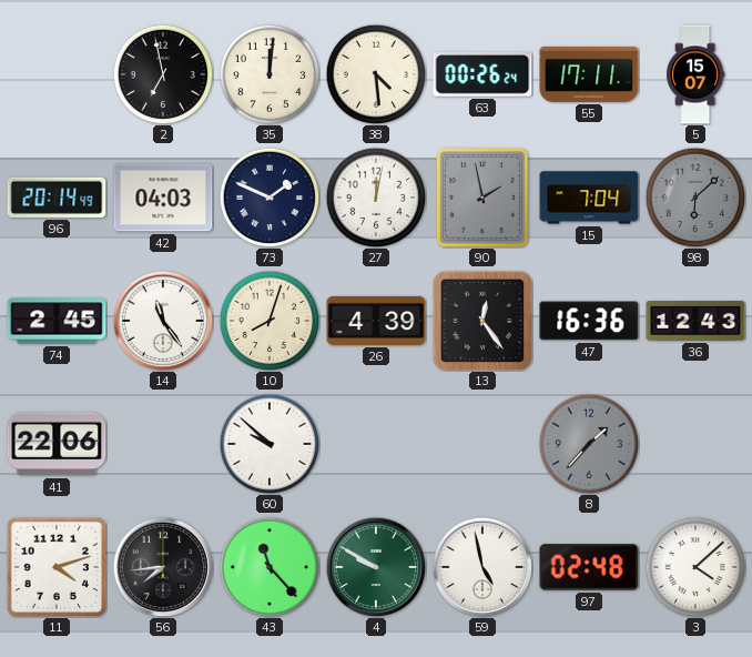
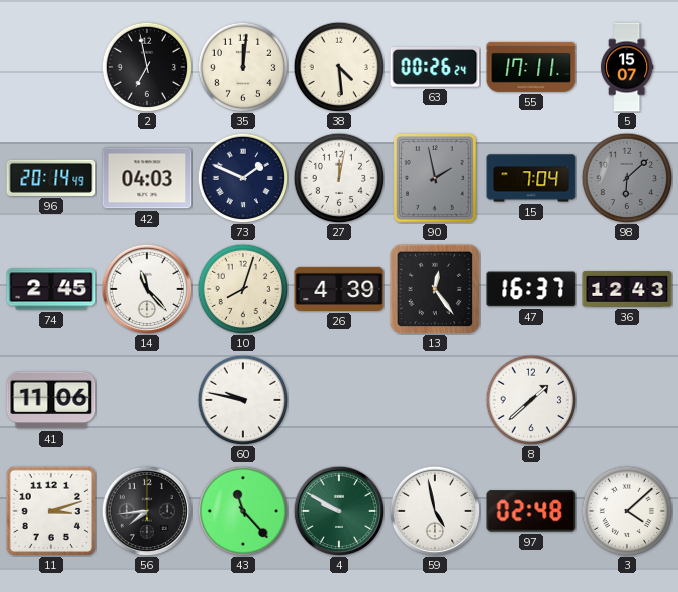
14: 11:24 -> 11:23
47: 16:36 -> 16:37
41: 22:06 -> 11:06
60: 9:52 -> 9:47
8: 1:37 -> 1:38
8 dial: grey -> white
11: 4:12 -> 3:12
